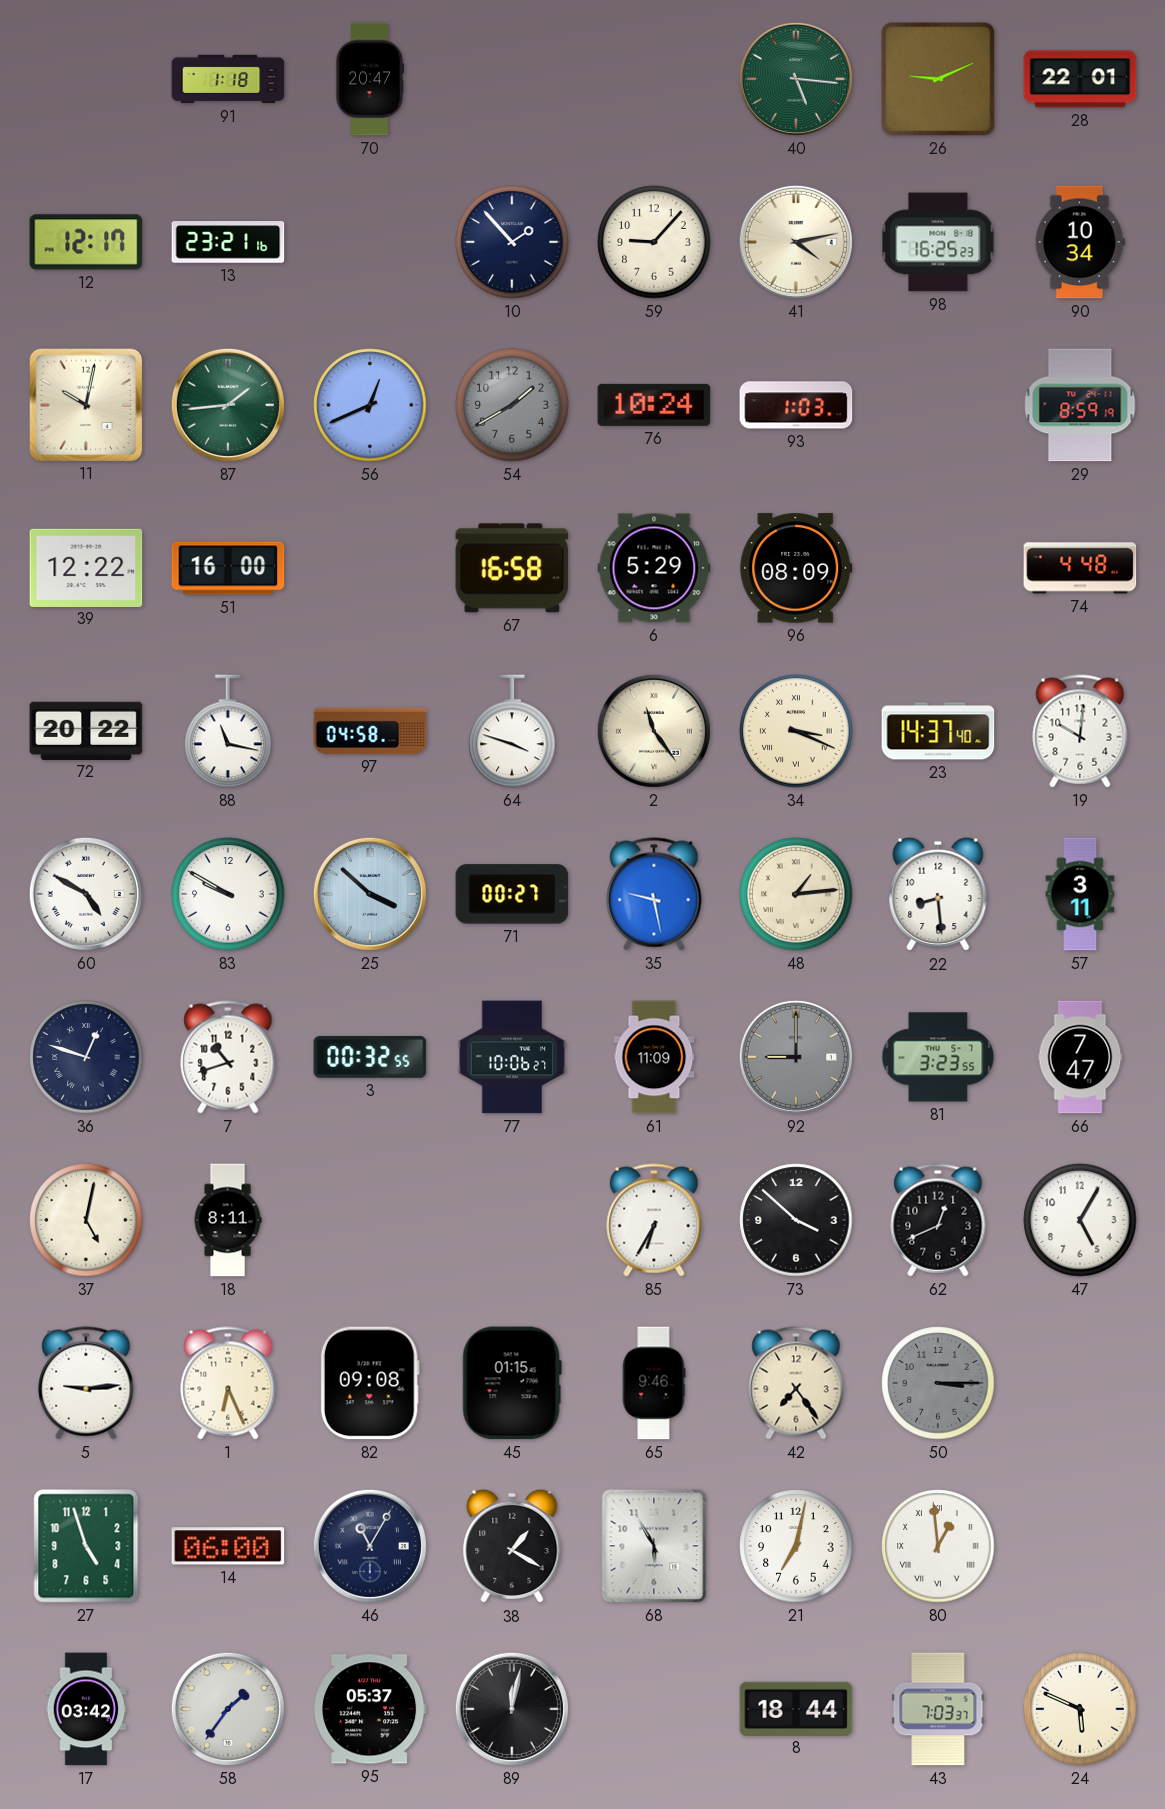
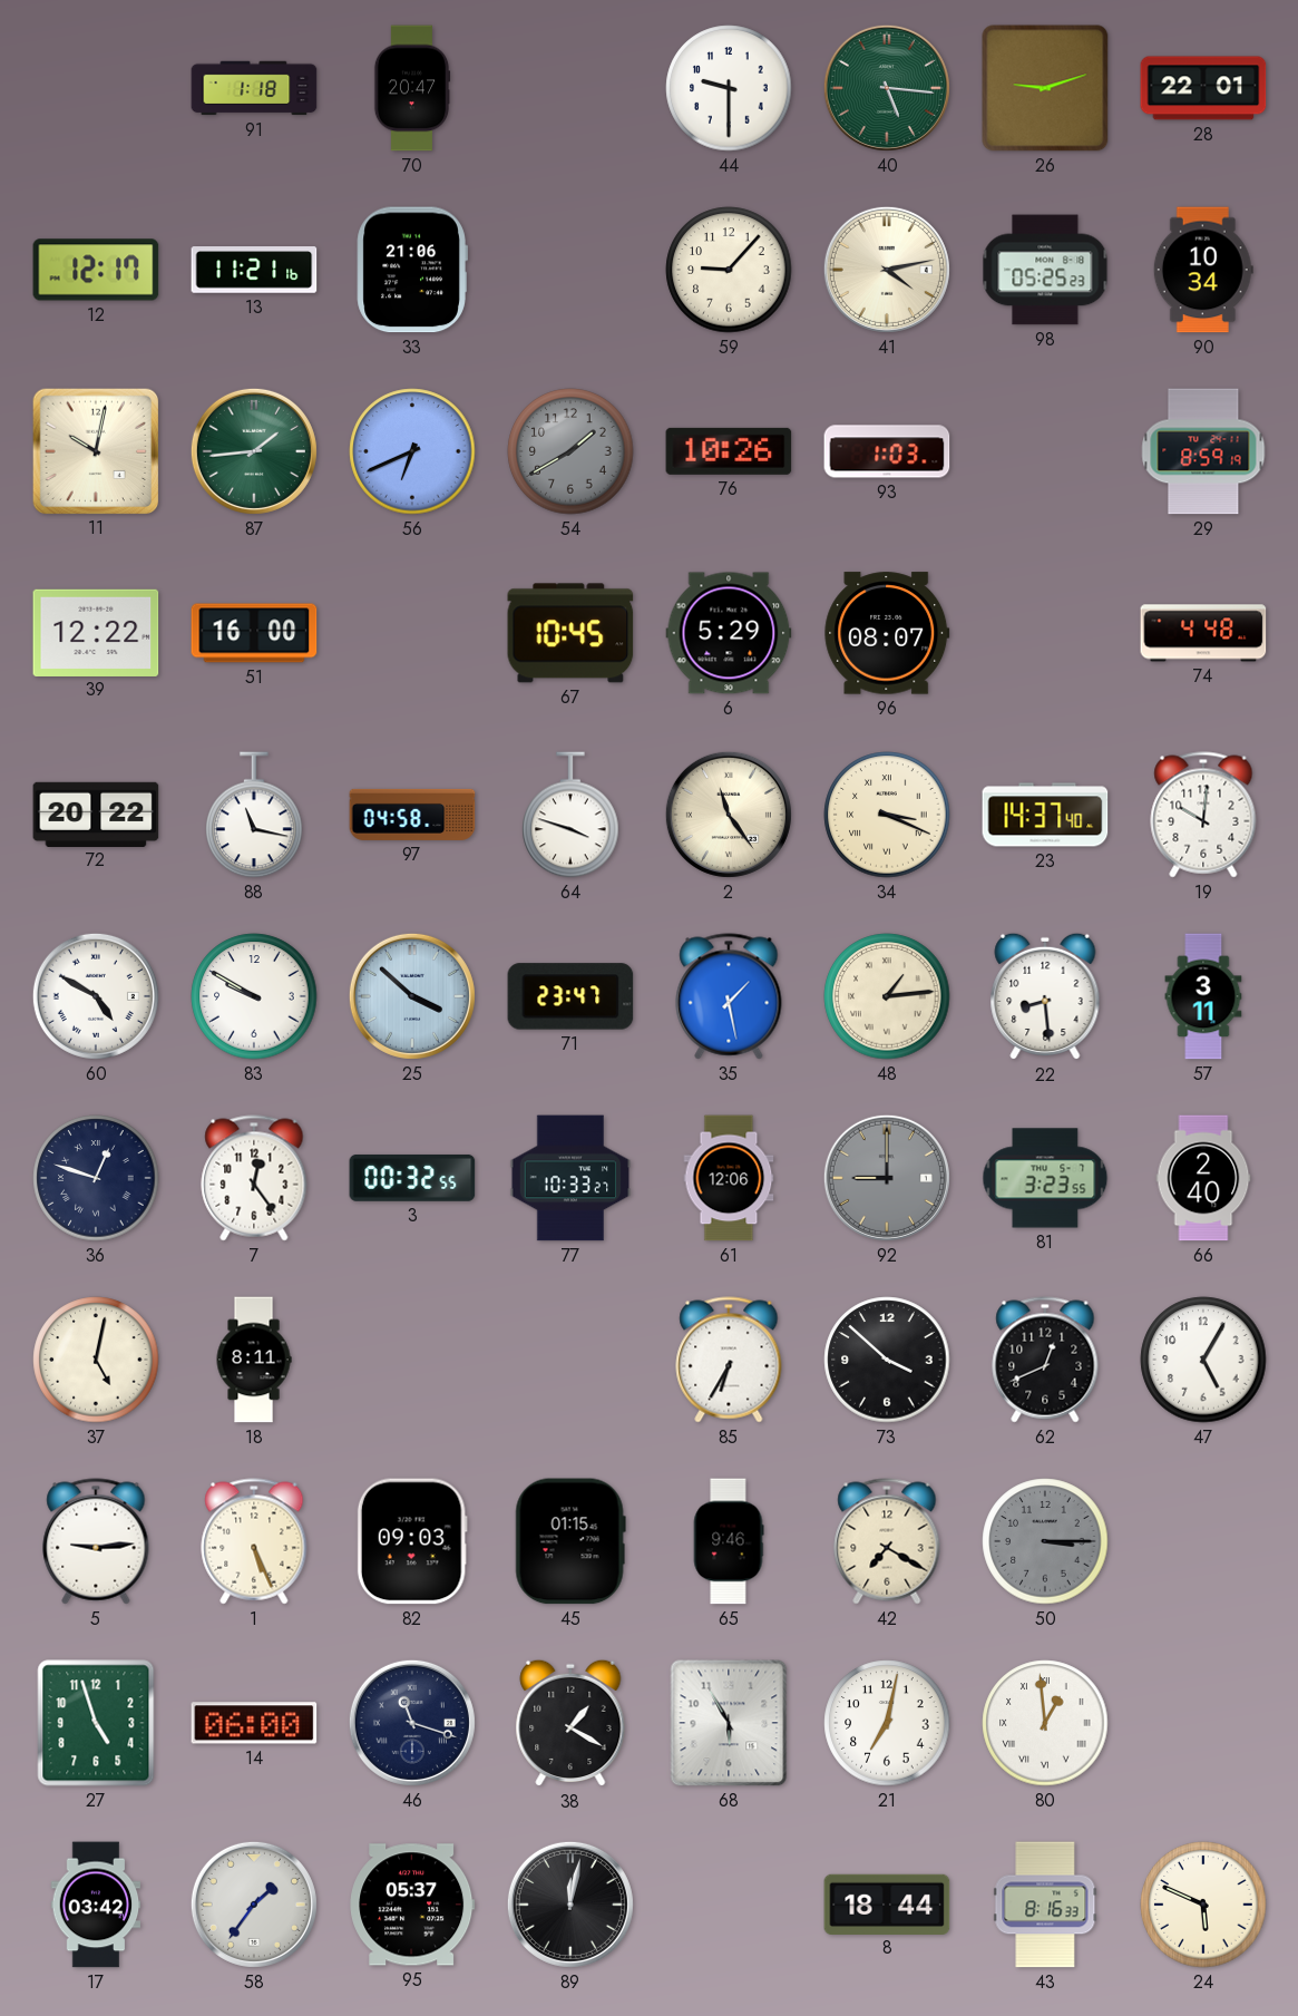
44: none -> 9:30
26: 9:11 -> 9:12
13: 23:21 -> 11:21
33: none -> 21:06
10: 1:53 -> none
98: 16:25 -> 05:25
56: 12:41 -> 6:41
76: 10:24 -> 10:26
67: 16:58 -> 10:45
96: 08:09 -> 08:07
71: 00:27 -> 23:47
35: 9:28 -> 1:28
7: 10:42 -> 12:24
77: 10:06 -> 10:33
61: 11:09 -> 12:06
66: 7:47 -> 2:40
1: 6:26 -> 5:26
82: 09:08 -> 09:03
42: 7:24 -> 7:20
46: 11:05 -> 11:18
43: 7:03 -> 8:16
